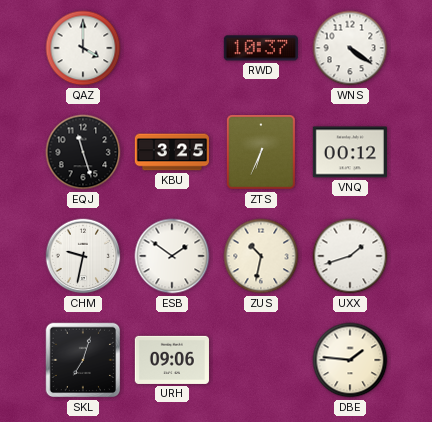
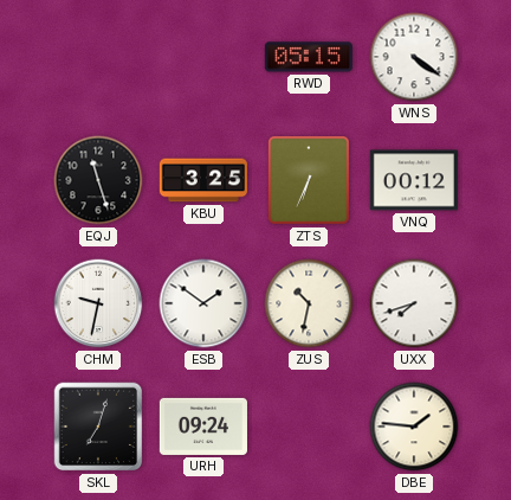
QAZ: 4:00 -> none
RWD: 10:37 -> 05:15
UXX: 1:42 -> 7:42
URH: 09:06 -> 09:24
